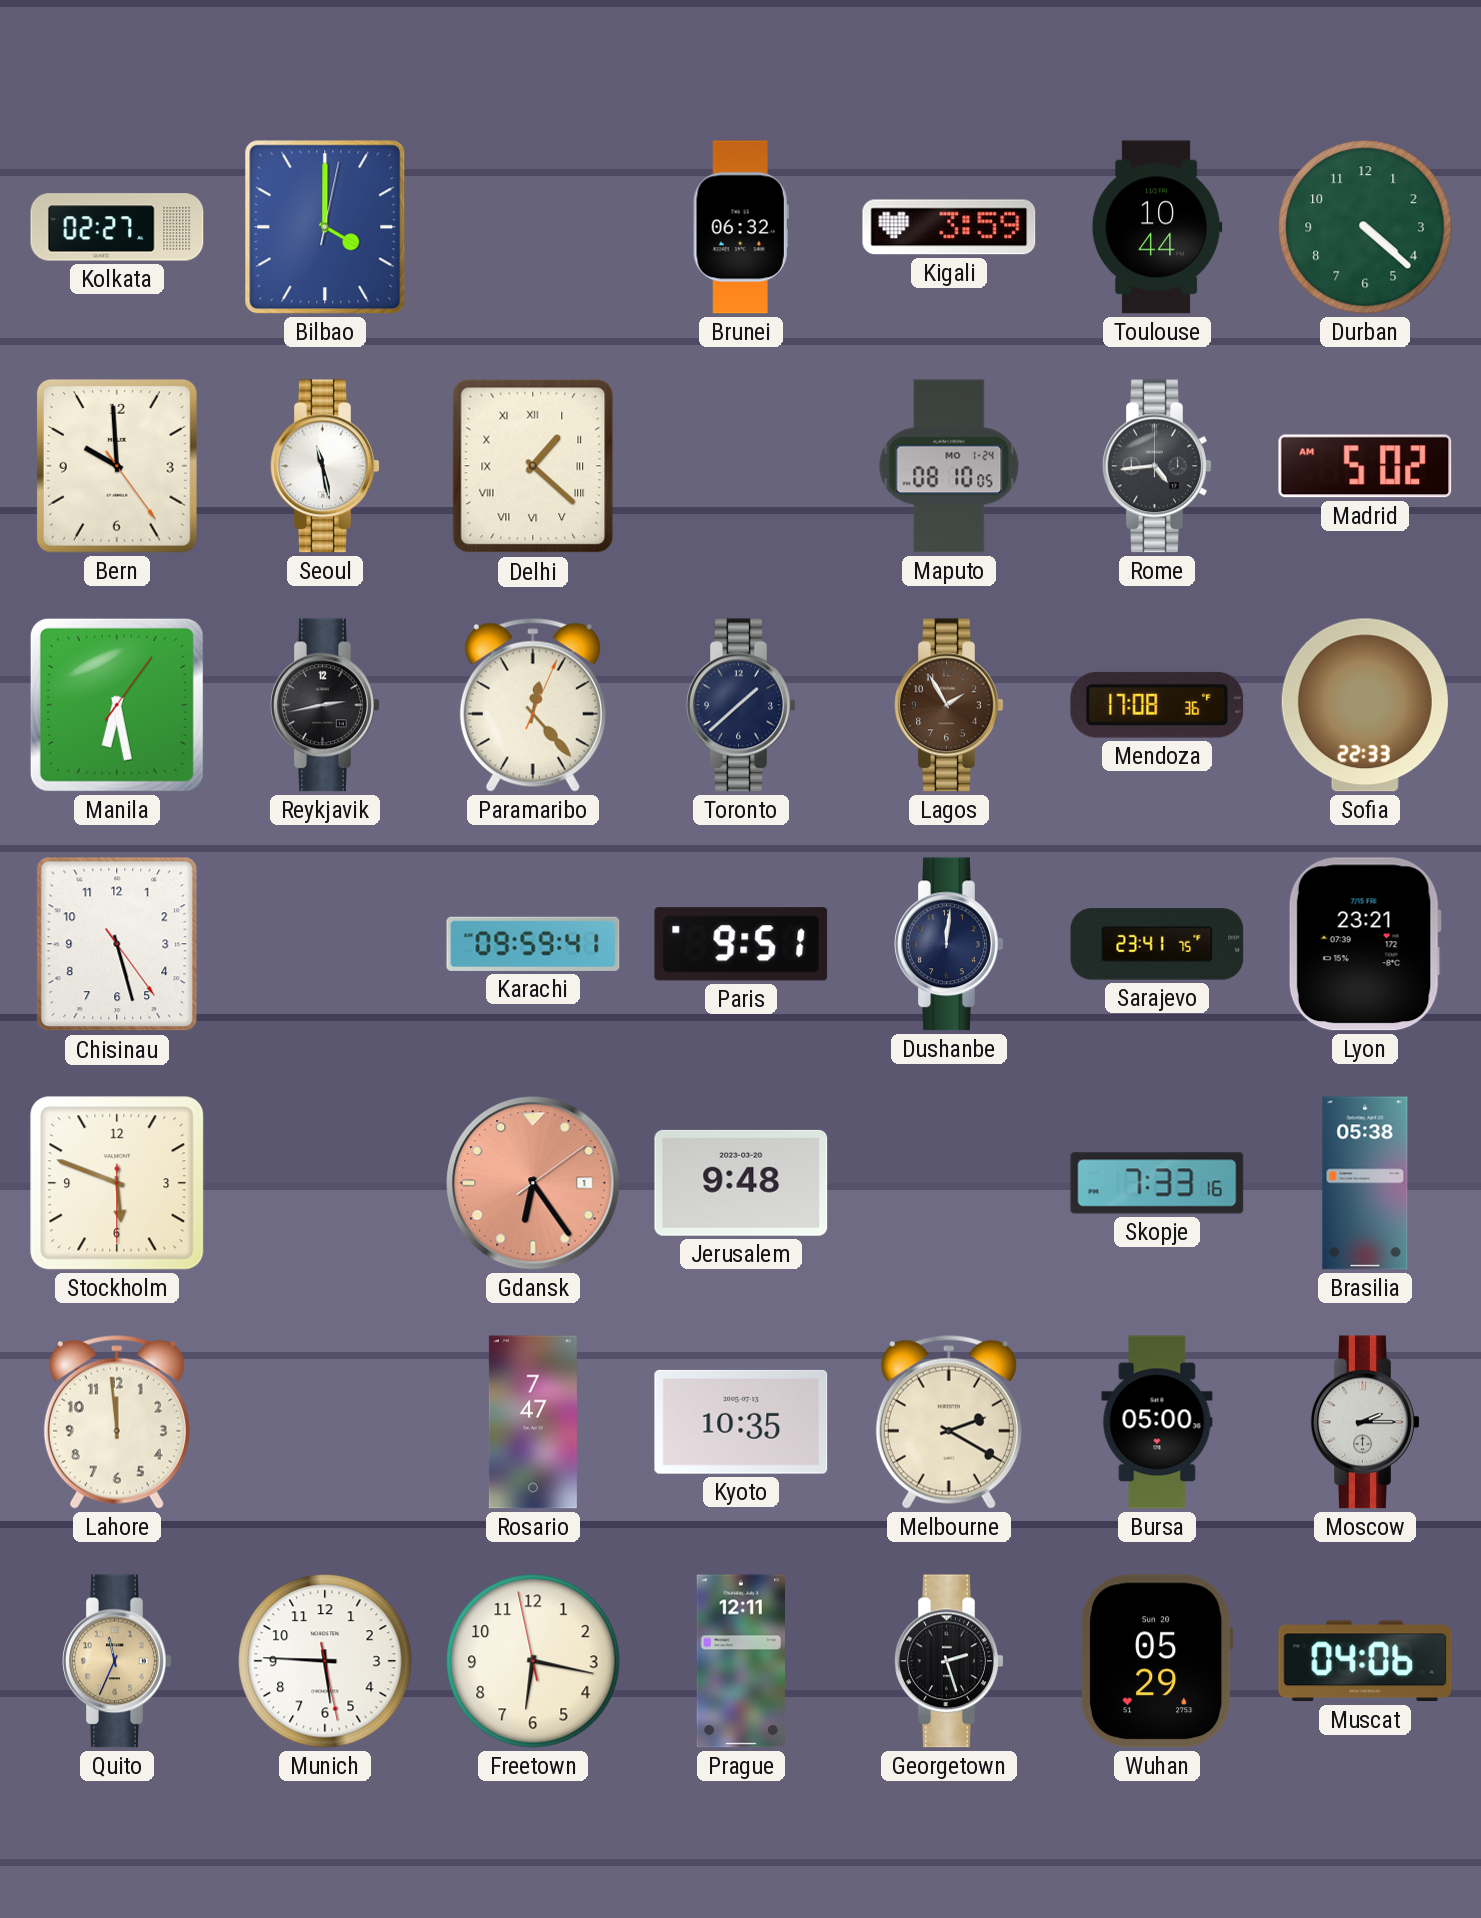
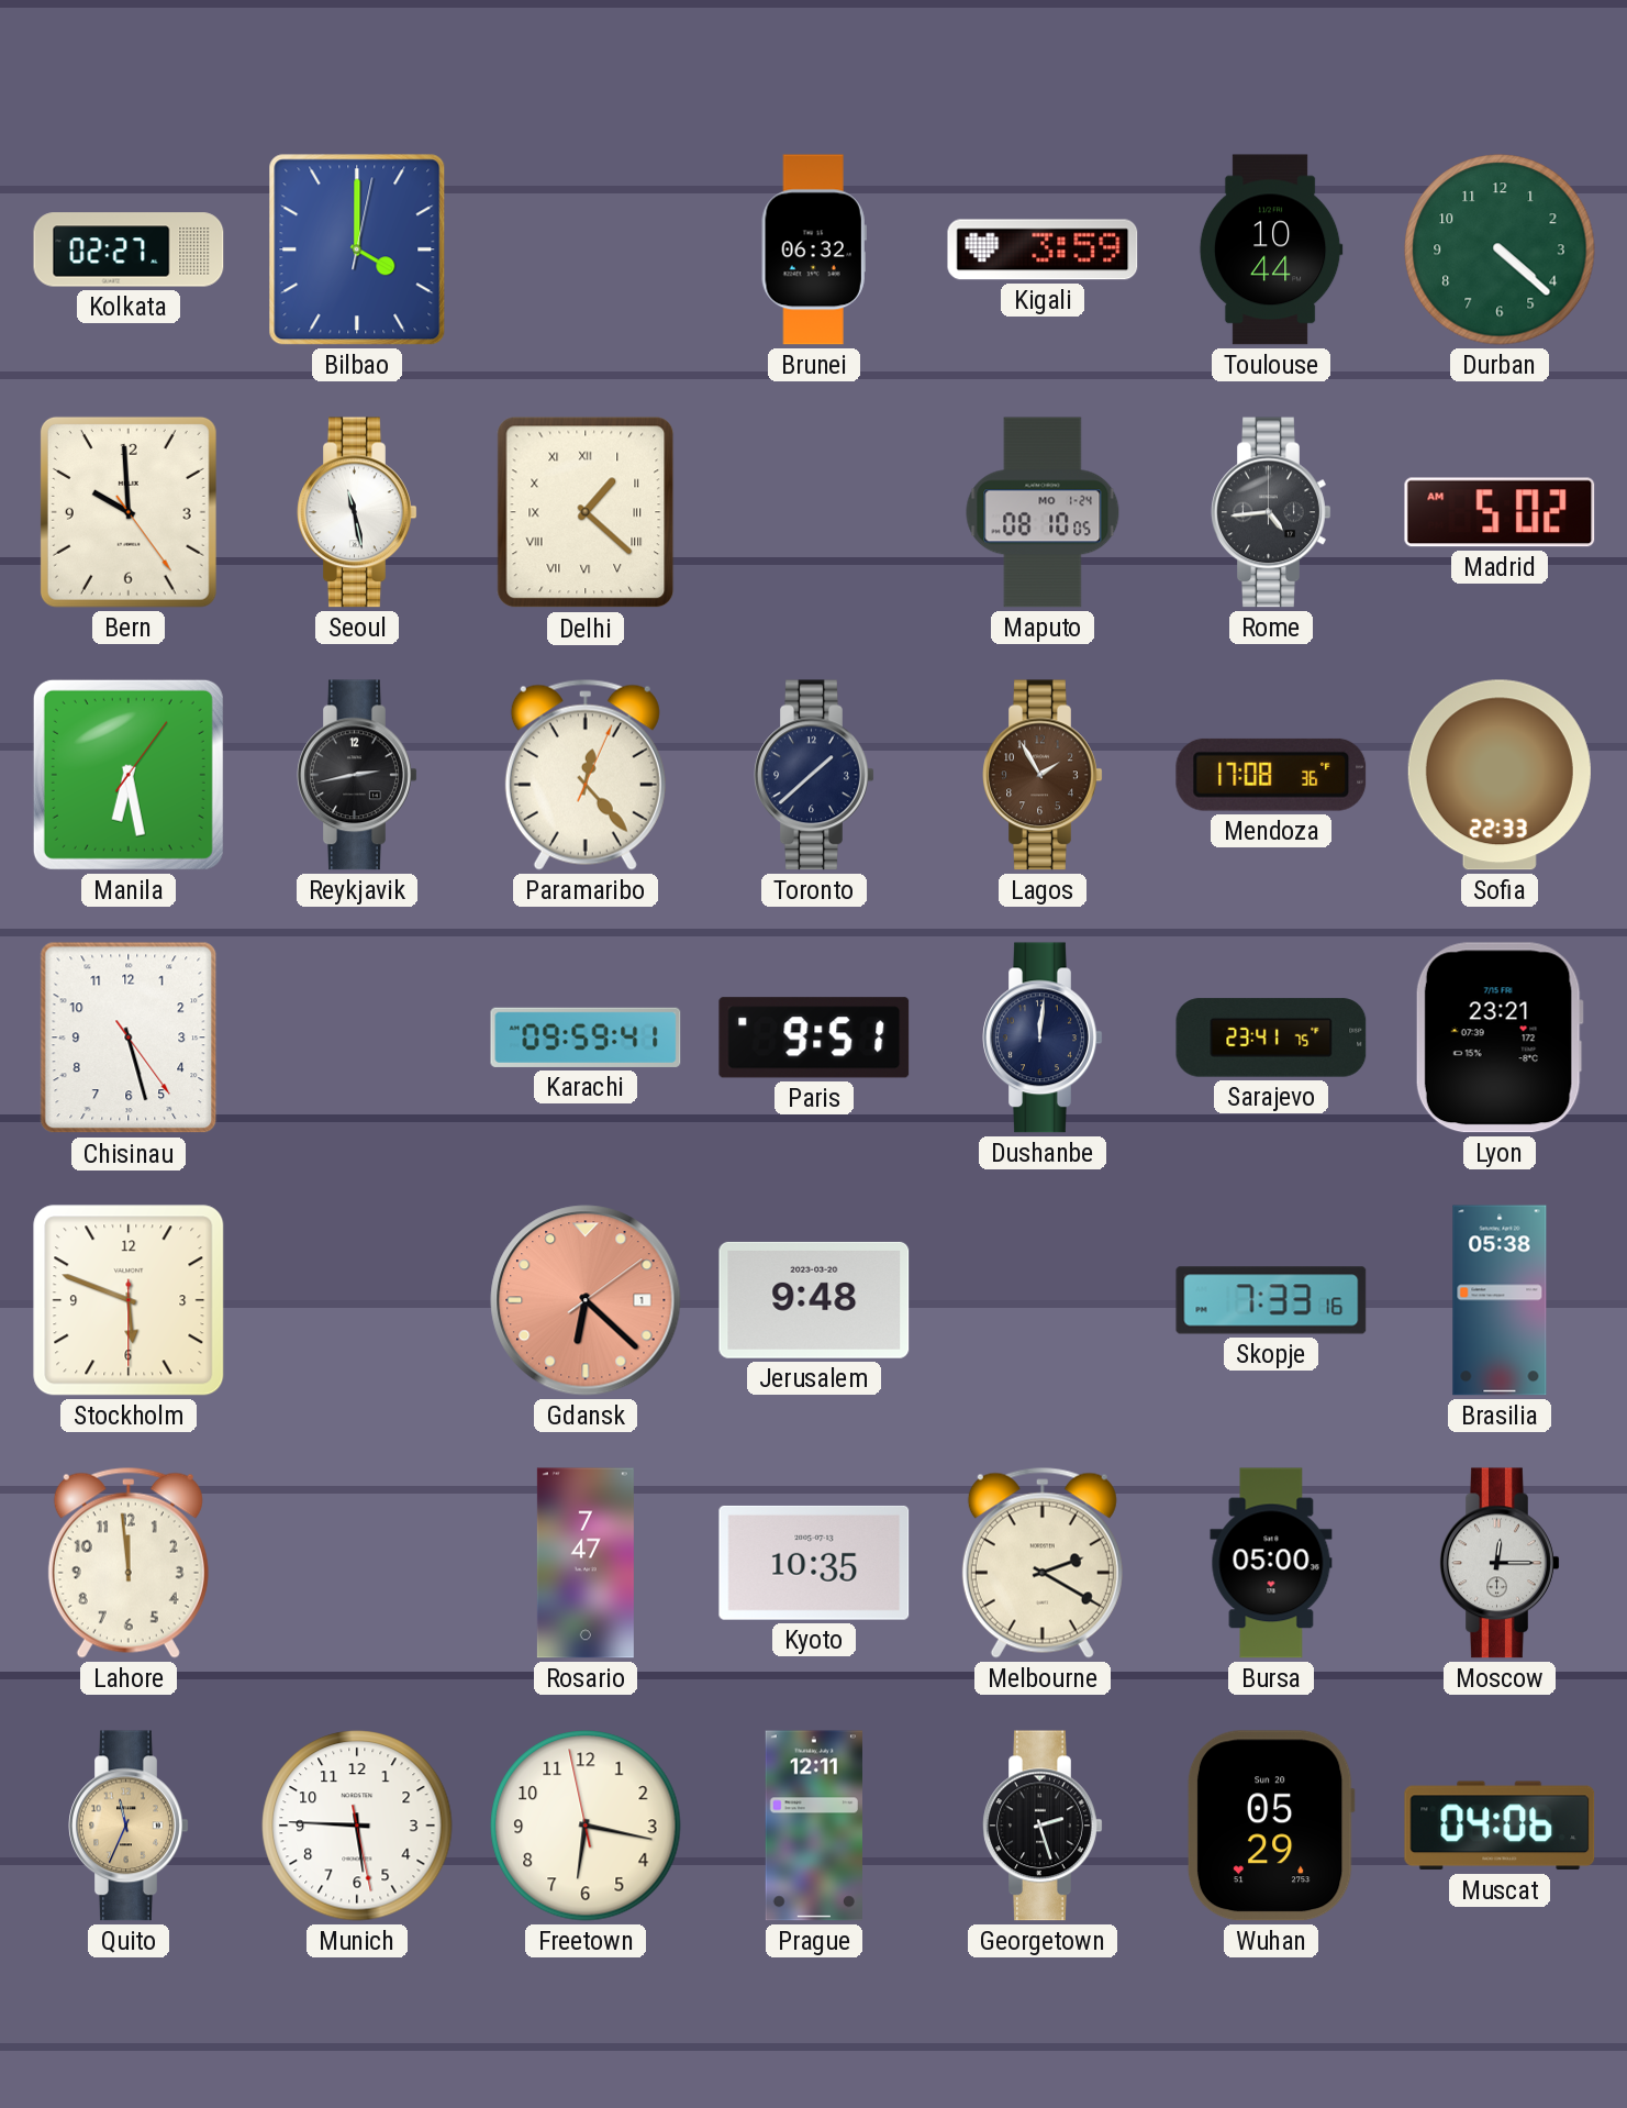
Gdansk: 6:24 -> 6:22
Moscow: 2:15 -> 12:15
